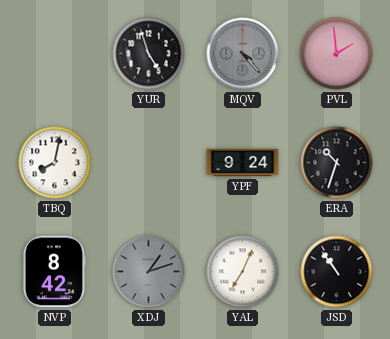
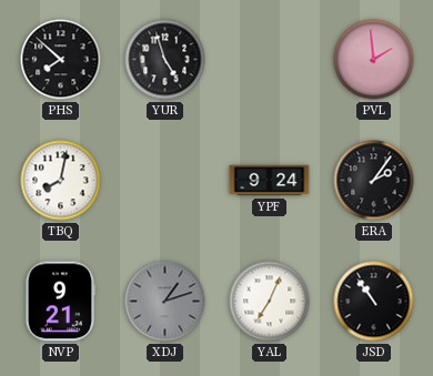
PHS: none -> 7:52
MQV: 4:23 -> none
ERA: 10:33 -> 2:06
NVP: 8:42 -> 9:21
